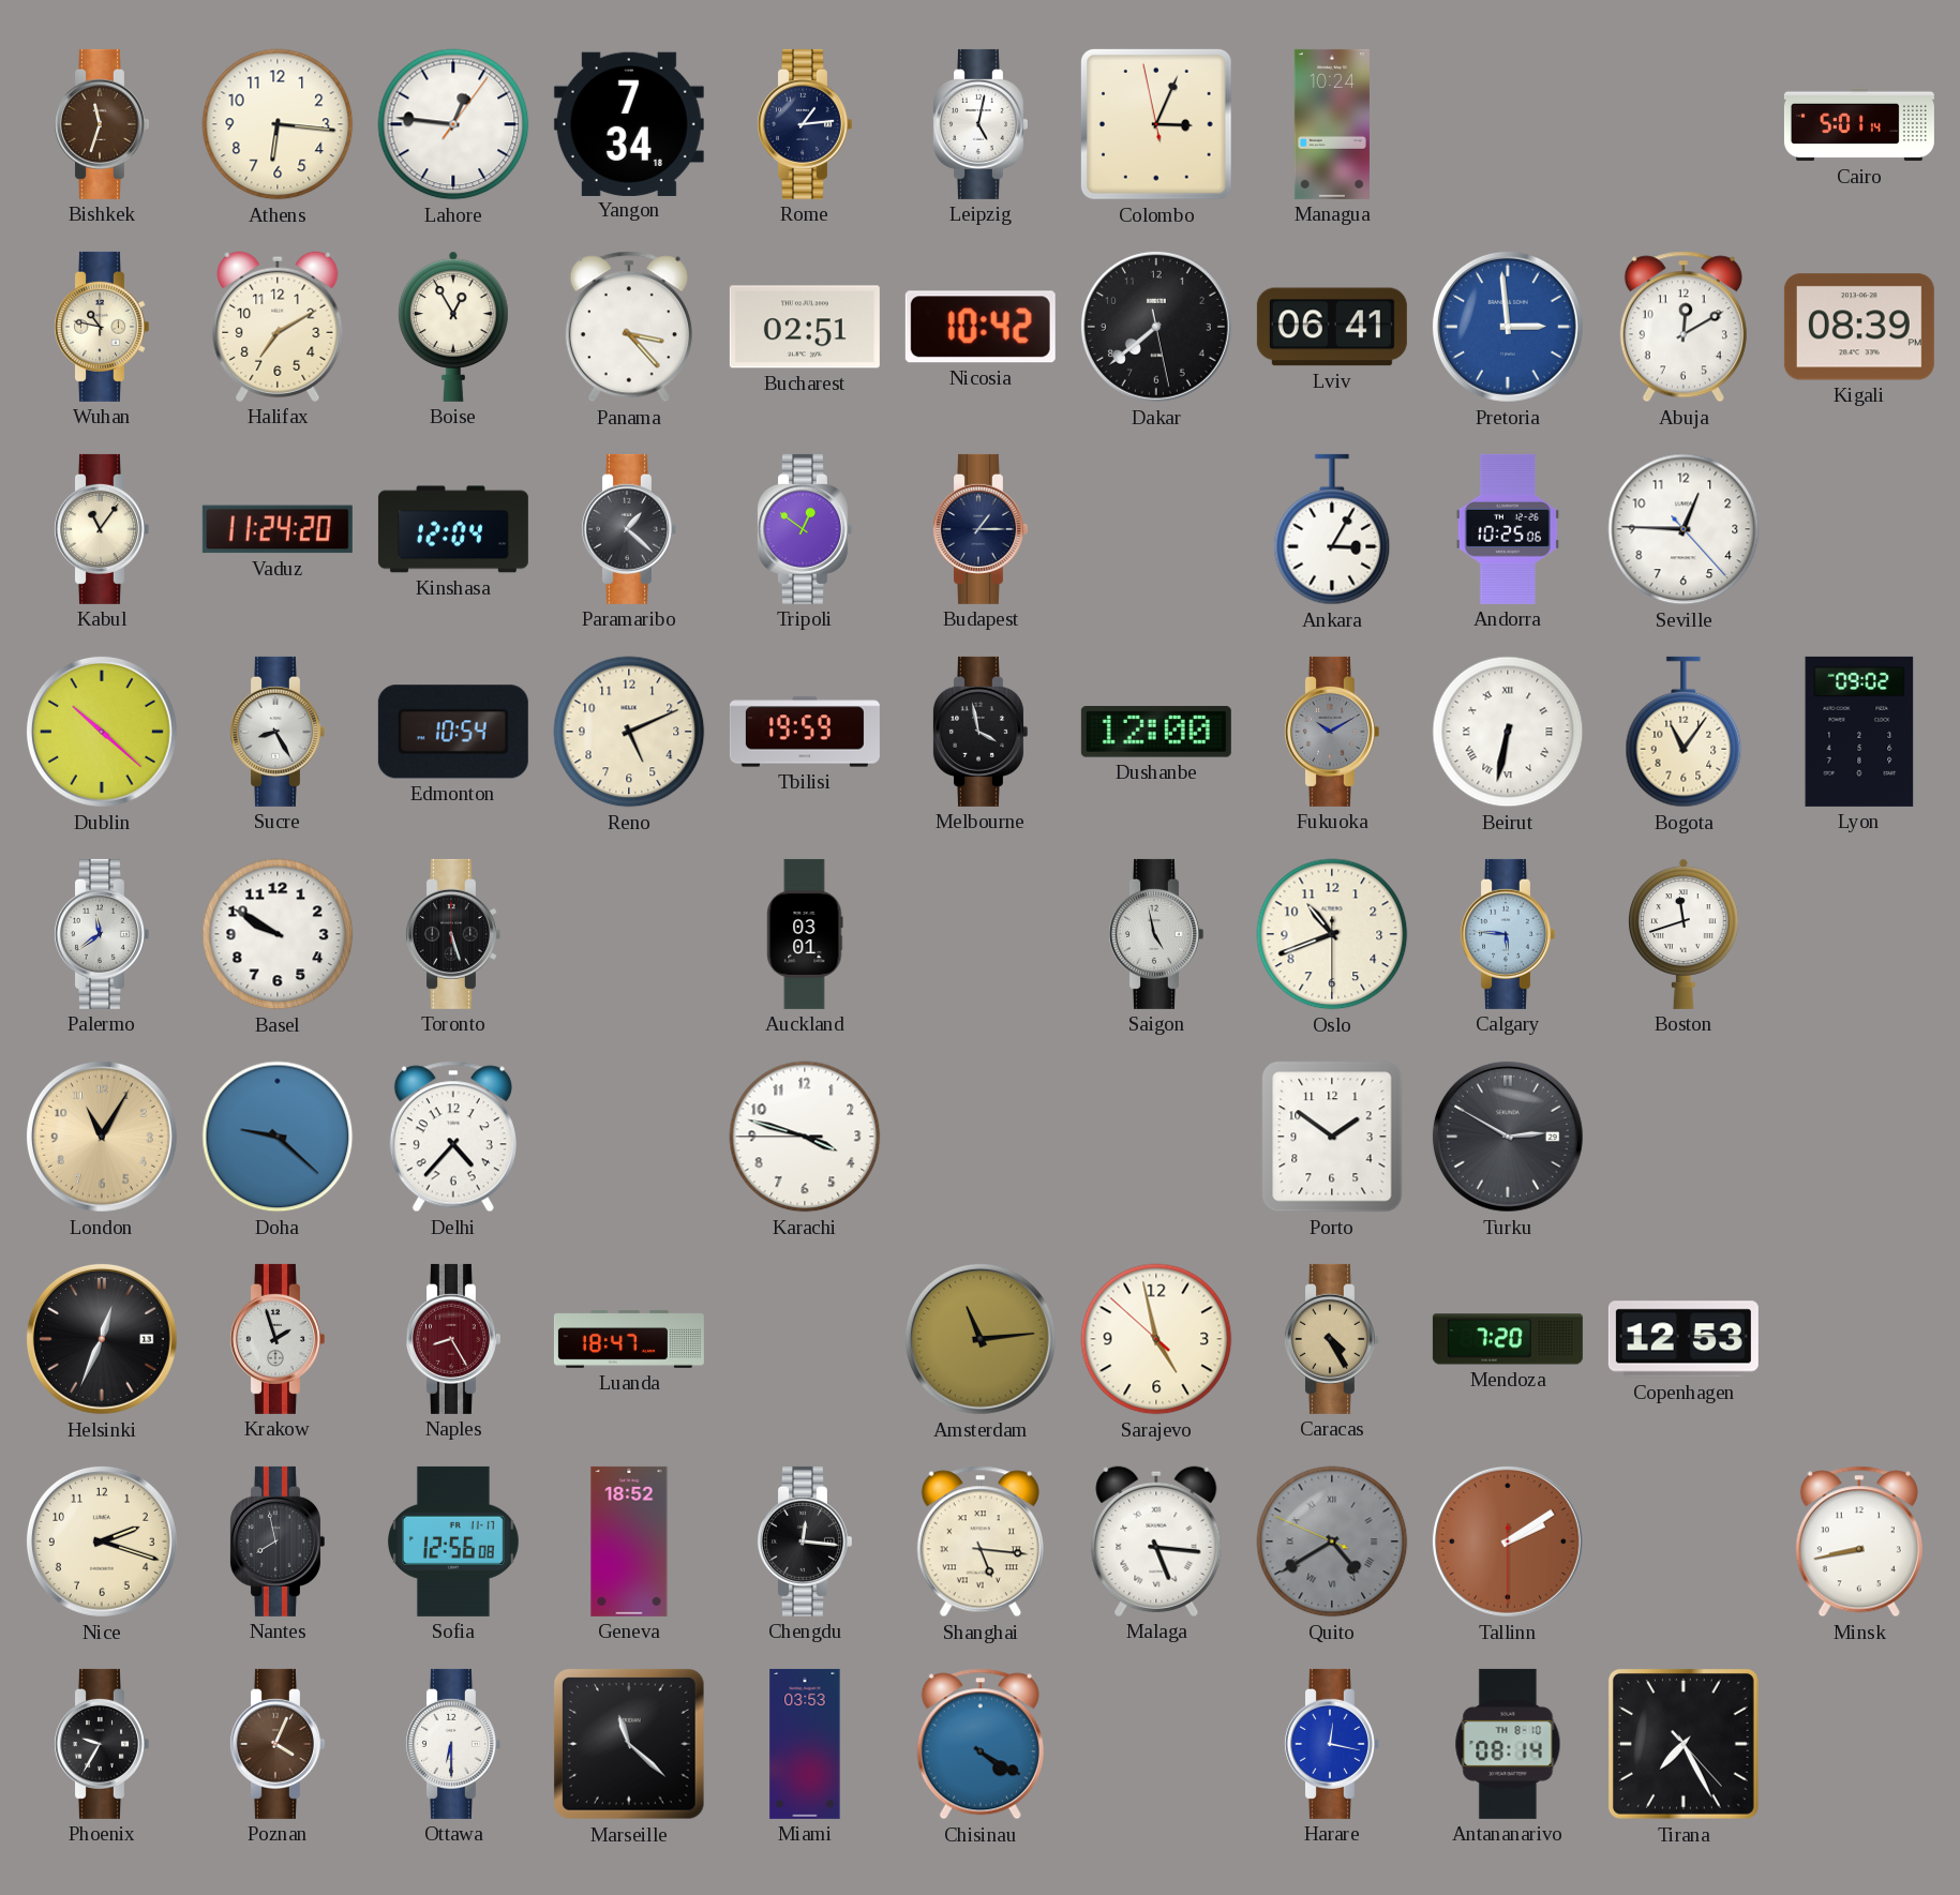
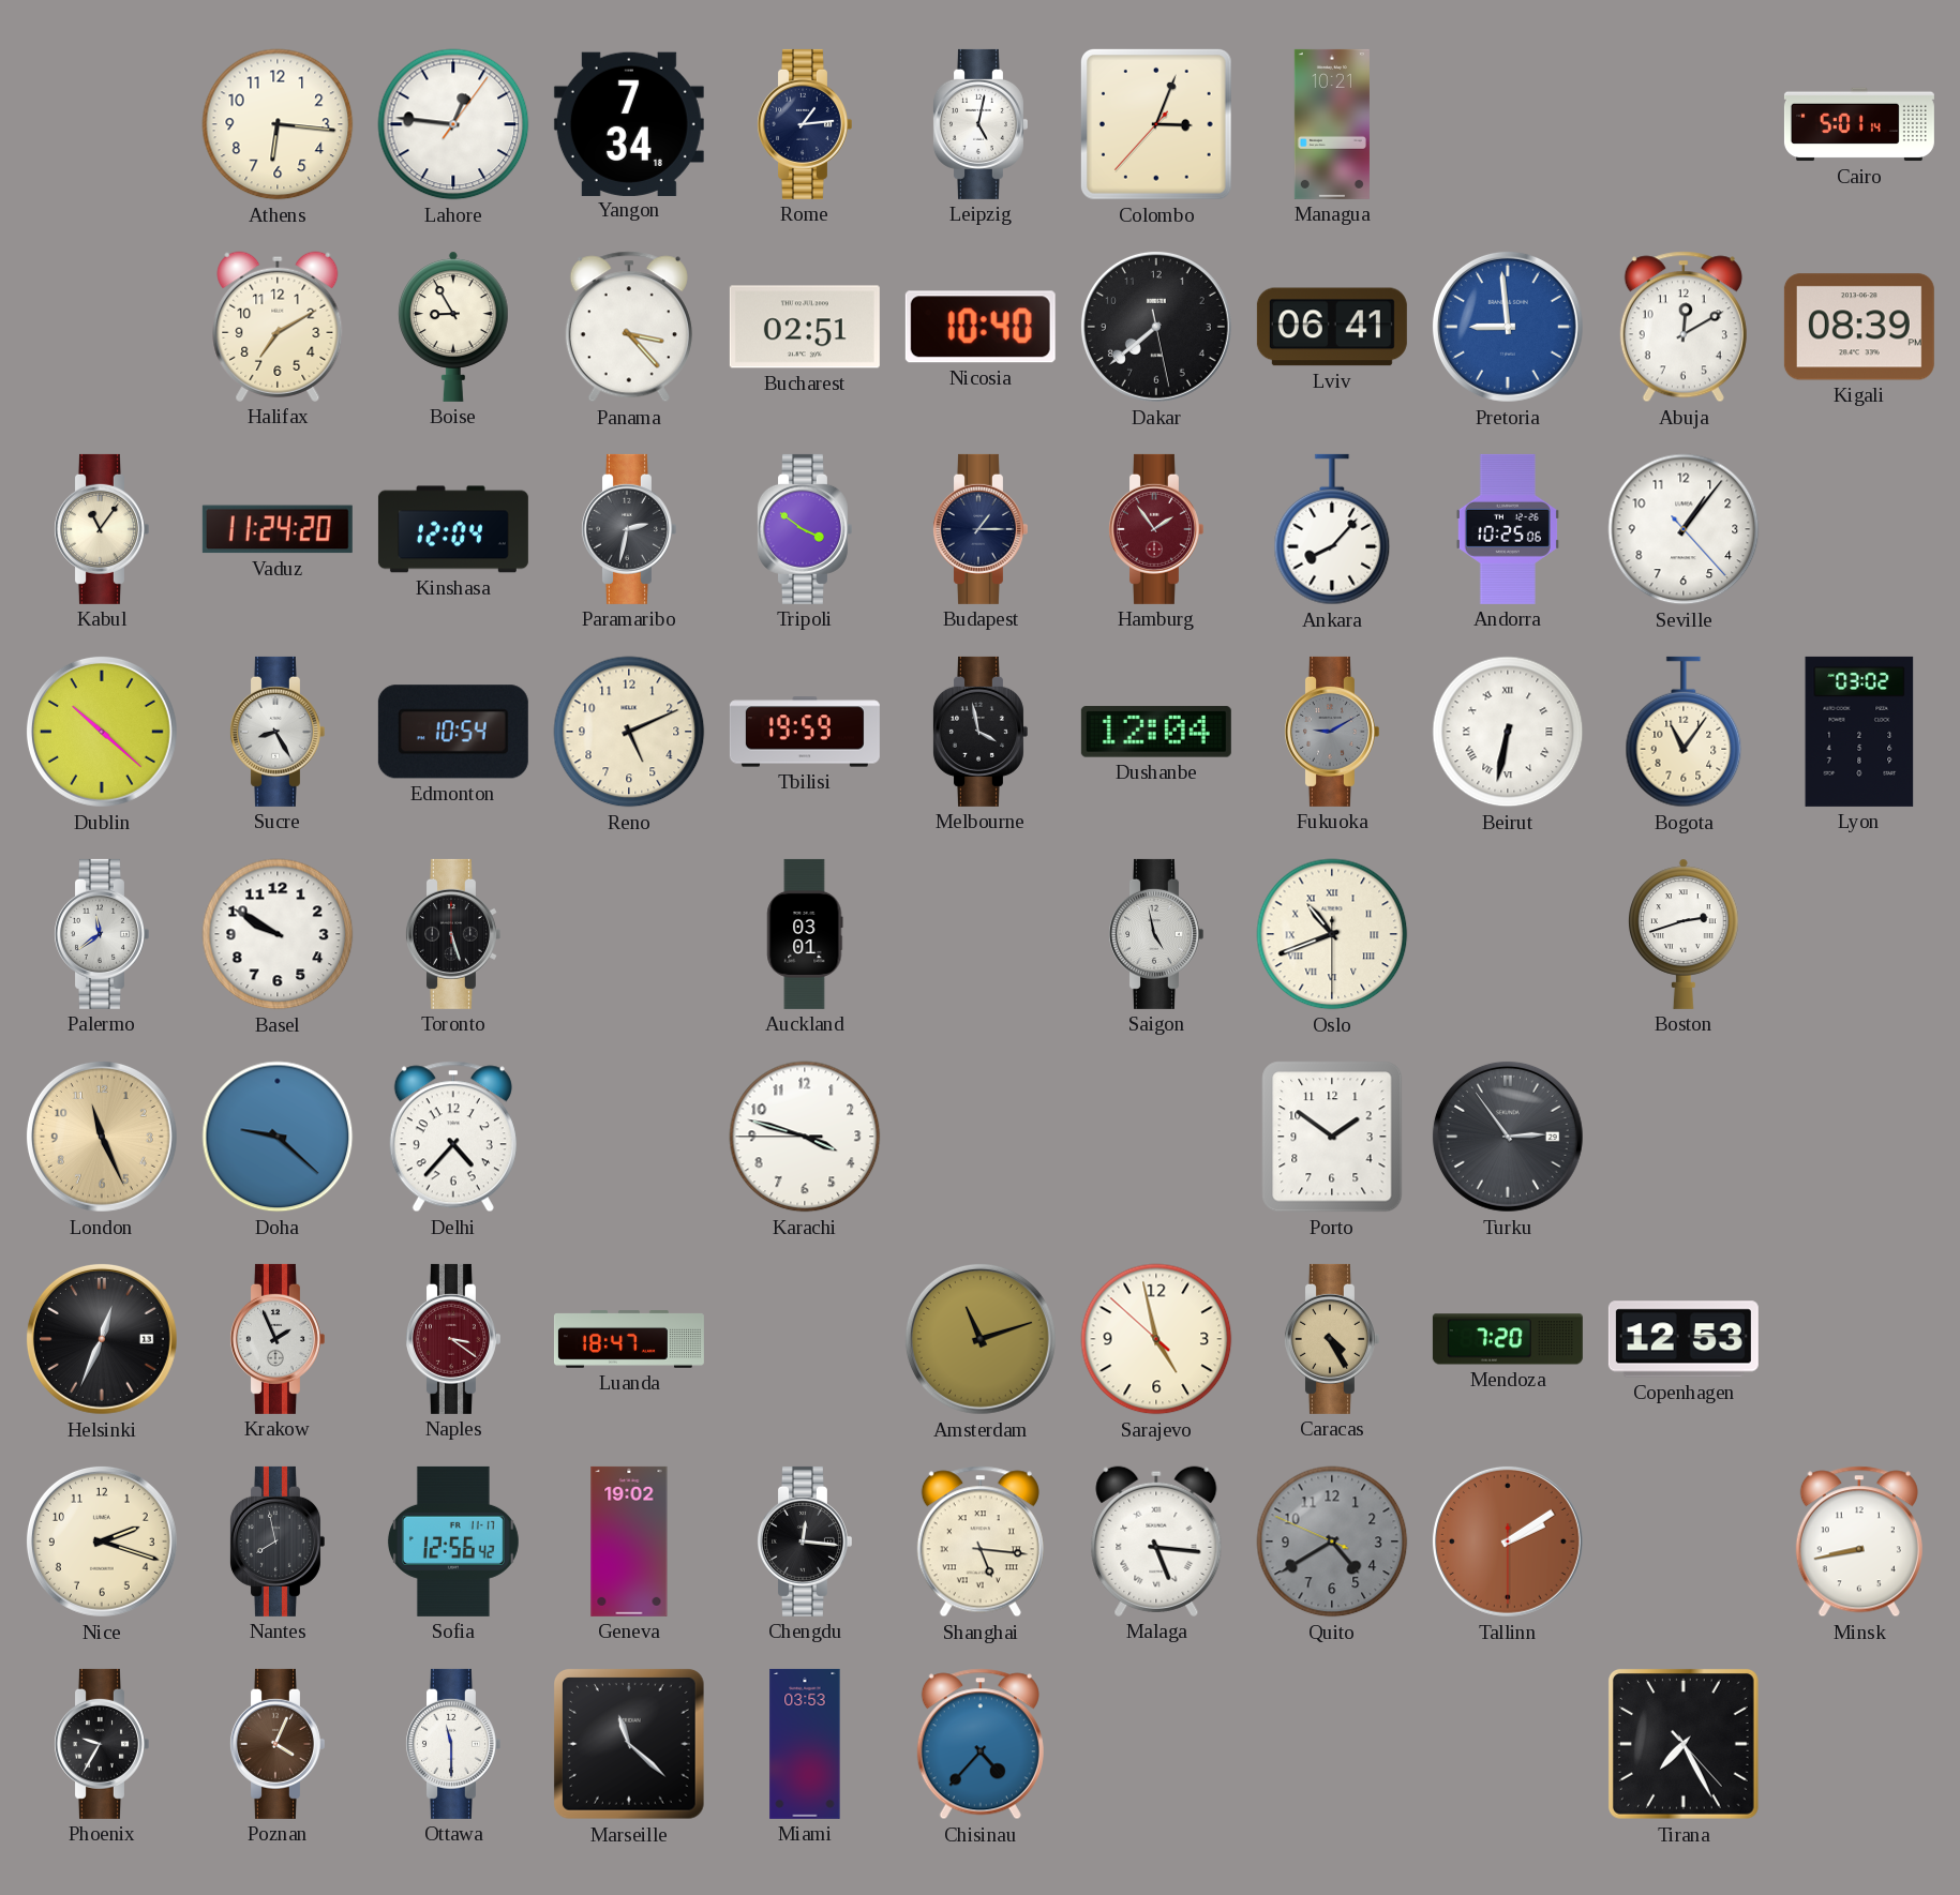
Bishkek: 11:33 -> none
Colombo: 3:03:58 -> 3:03:37
Managua: 10:24 -> 10:21
Wuhan: 10:47 -> none
Boise: 12:55 -> 8:55
Nicosia: 10:42 -> 10:40
Pretoria: 2:59 -> 8:59
Paramaribo: 1:22 -> 2:32
Tripoli: 12:51 -> 3:51
Hamburg: none -> 1:54
Ankara: 3:05 -> 8:07
Seville: 12:45 -> 1:06
Dushanbe: 12:00 -> 12:04
Fukuoka: 10:10 -> 9:10
Lyon: 09:02 -> 03:02
Oslo numerals: Arabic -> Roman
Calgary: 5:46 -> none
Boston: 11:42 -> 2:42
London: 11:05 -> 11:26
Turku: 2:50 -> 2:54
Krakow: 1:57 -> 1:56
Naples: 8:25 -> 3:21
Amsterdam: 11:14 -> 11:12
Sofia: 12:56:08 -> 12:56:42
Geneva: 18:52 -> 19:02
Quito numerals: Roman -> Arabic
Ottawa: 6:30 -> 11:30
Chisinau: 4:20 -> 4:37
Harare: 12:17 -> none
Antananarivo: 08:14 -> none
